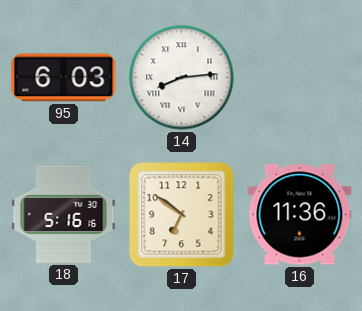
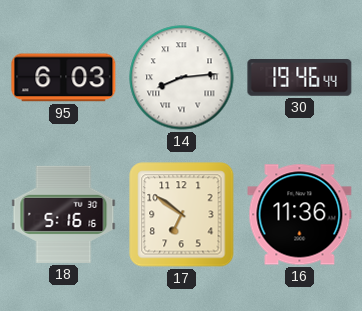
30: none -> 19:46
